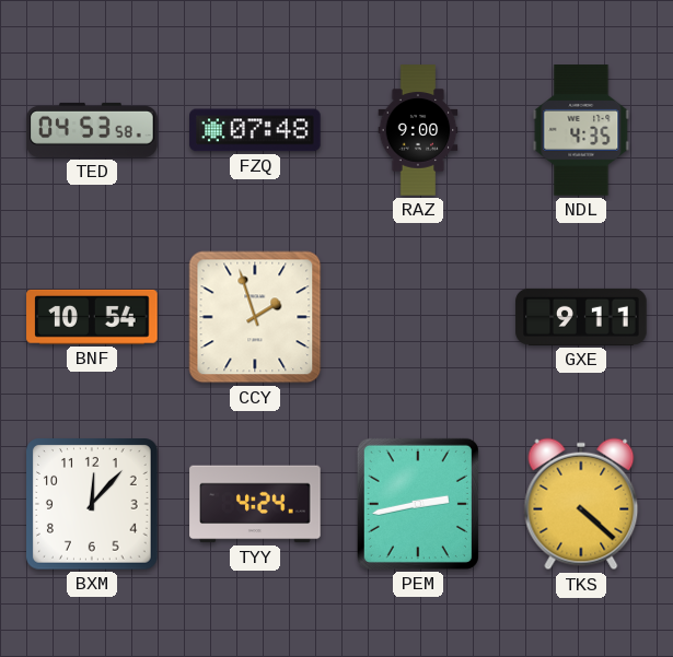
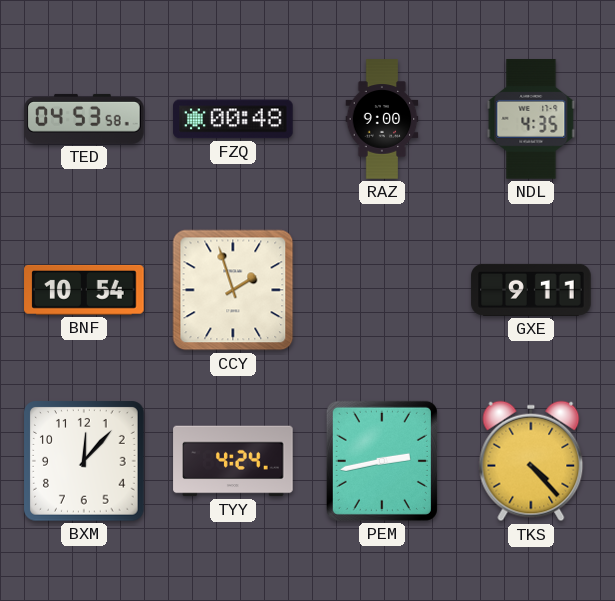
FZQ: 07:48 -> 00:48
TKS: 4:22 -> 4:23
